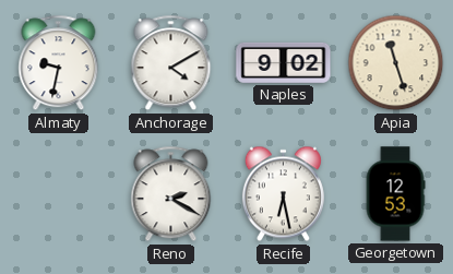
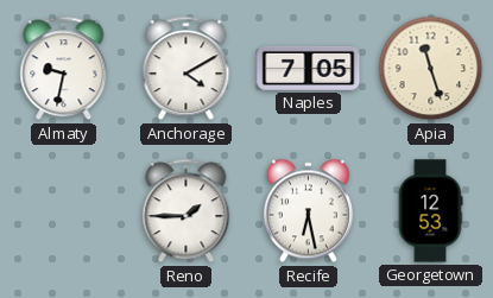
Naples: 9:02 -> 7:05
Reno: 2:20 -> 1:45
